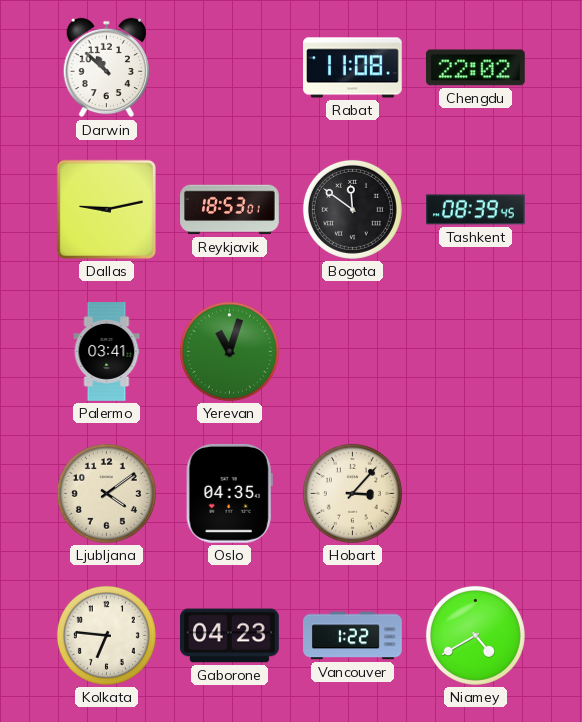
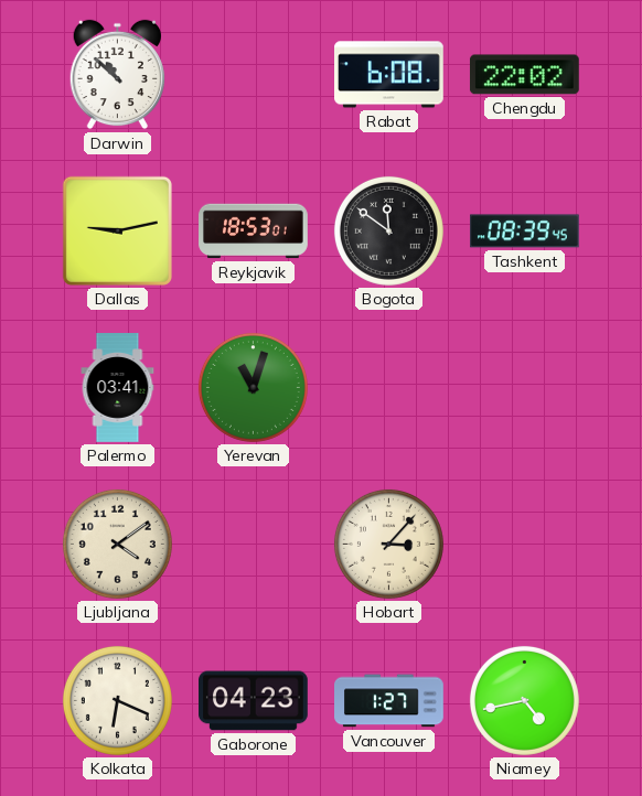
Rabat: 11:08 -> 6:08
Oslo: 04:35 -> none
Kolkata: 6:46 -> 6:19
Vancouver: 1:22 -> 1:27
Niamey: 4:40 -> 4:43
